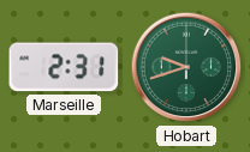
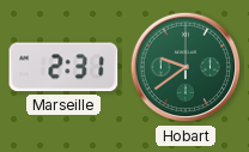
Hobart: 9:42 -> 9:39
